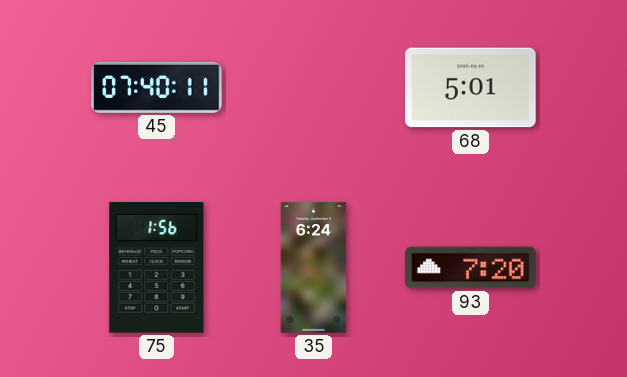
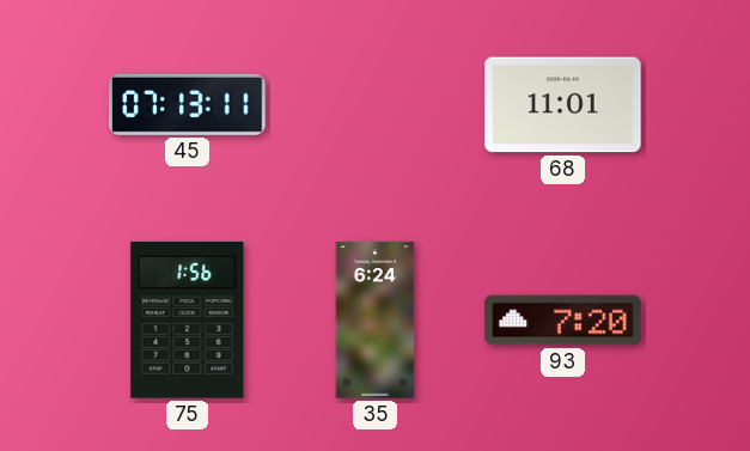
45: 07:40 -> 07:13
68: 5:01 -> 11:01
